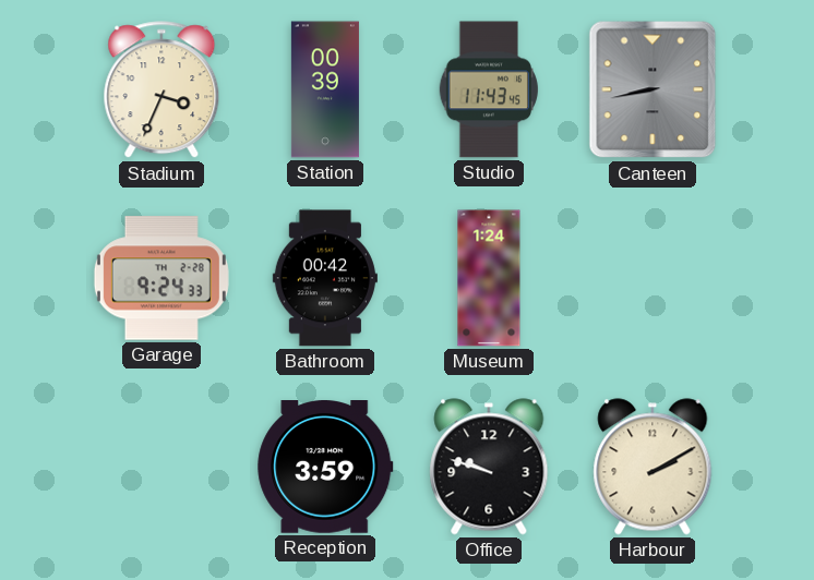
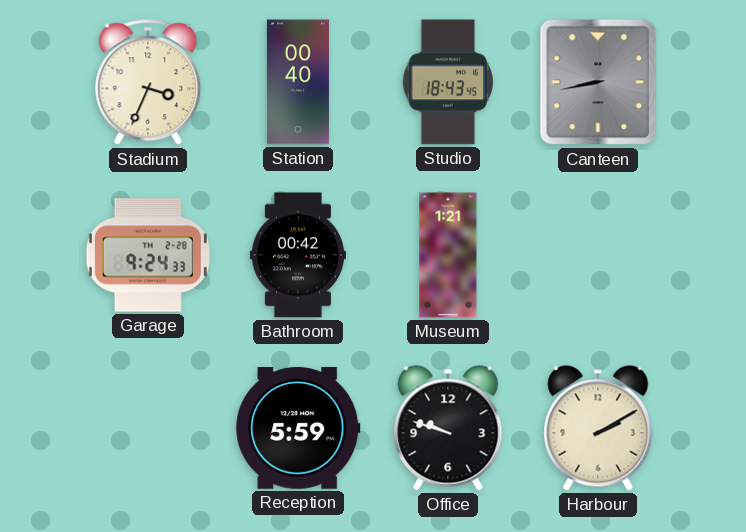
Station: 00:39 -> 00:40
Studio: 11:43 -> 18:43
Museum: 1:24 -> 1:21
Reception: 3:59 -> 5:59
